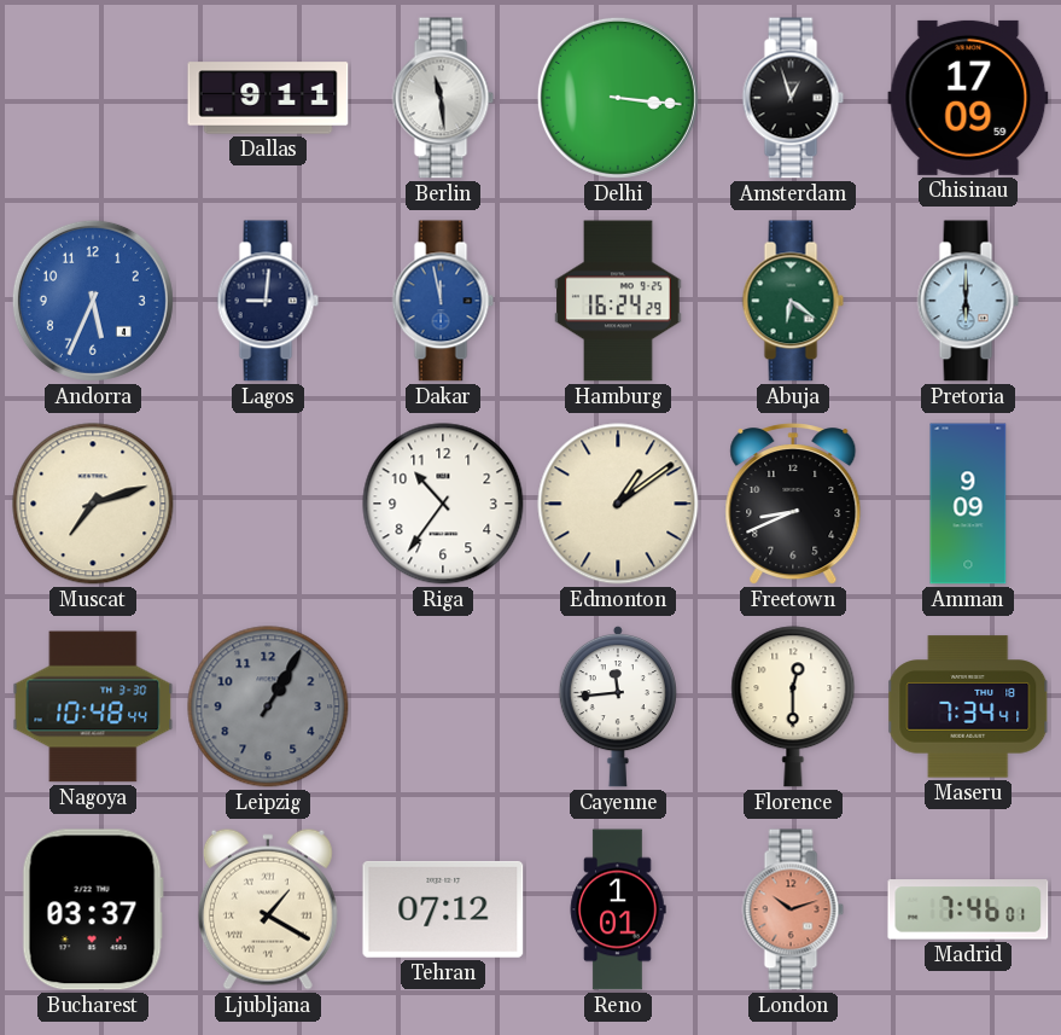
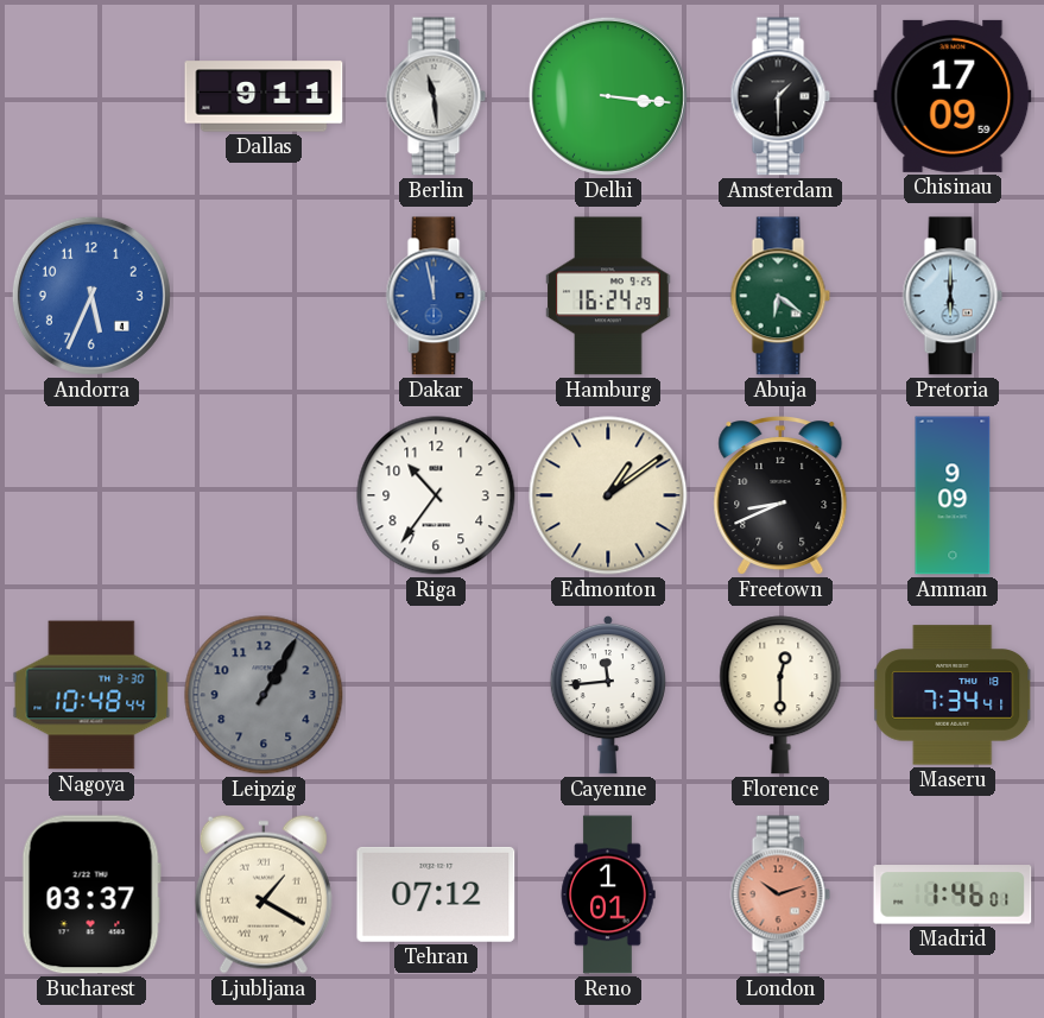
Amsterdam: 12:57 -> 1:30
Lagos: 9:01 -> none
Muscat: 7:12 -> none
Madrid: 7:46 -> 1:46
